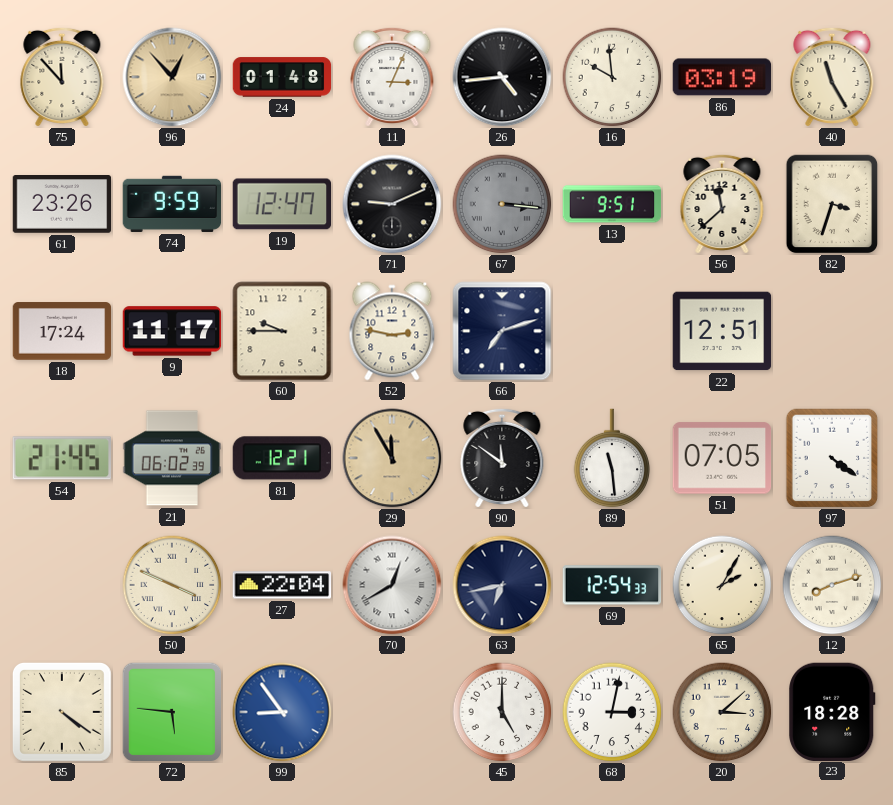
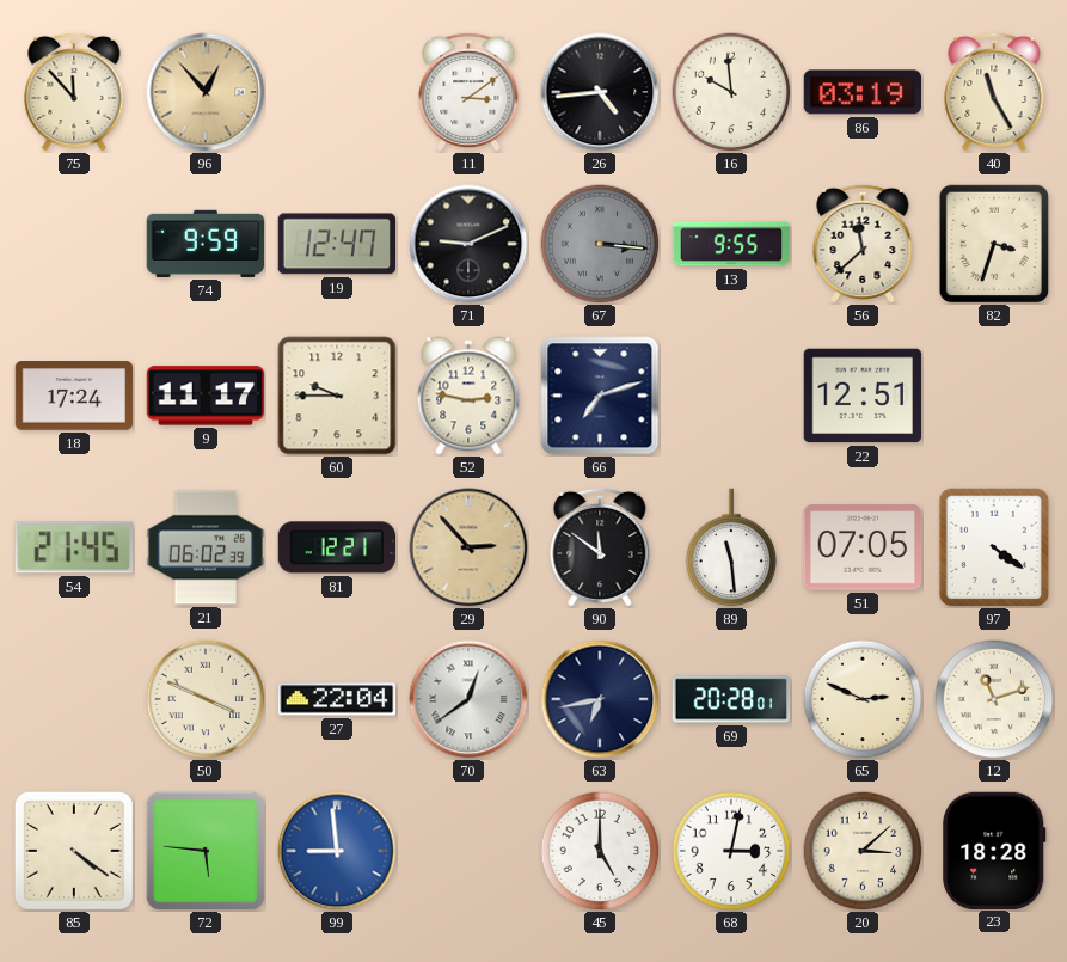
24: 01:48 -> none
11: 3:04 -> 3:09
61: 23:26 -> none
13: 9:51 -> 9:55
29: 11:55 -> 2:53
70: 12:40 -> 12:39
69: 12:54 -> 20:28
65: 2:05 -> 2:49
12: 8:12 -> 11:12
99: 8:54 -> 8:59
